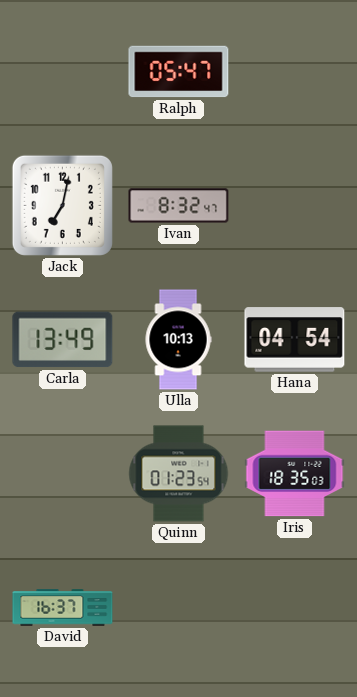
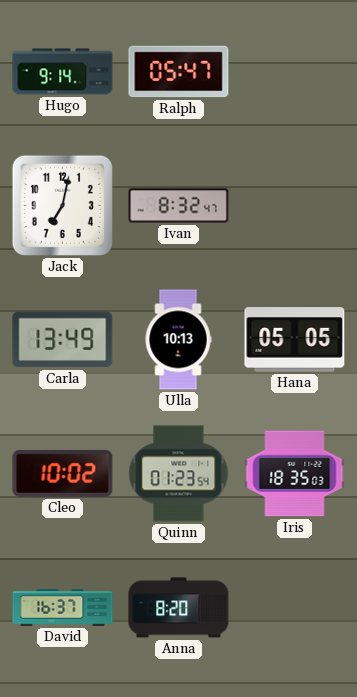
Hugo: none -> 9:14
Hana: 04:54 -> 05:05
Cleo: none -> 10:02
Anna: none -> 8:20
